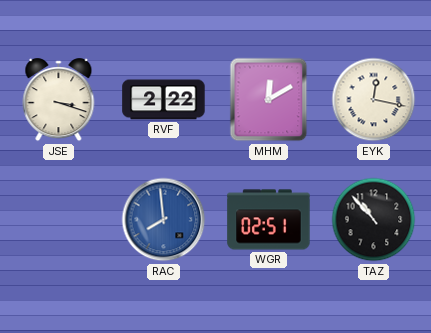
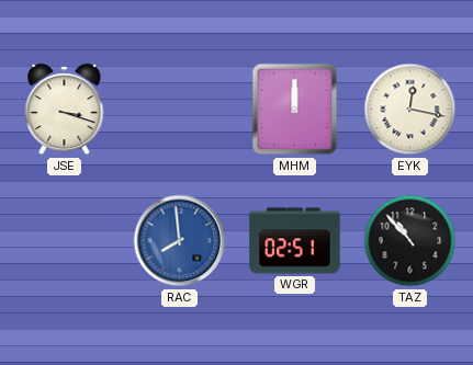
RVF: 2:22 -> none
MHM: 12:10 -> 12:00
